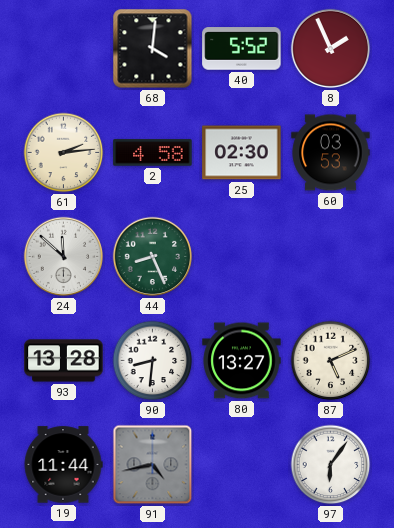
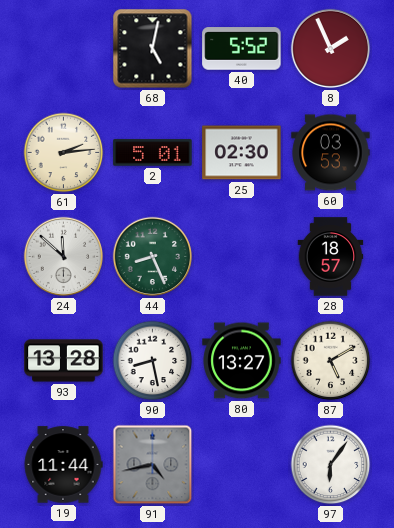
68: 4:01 -> 5:02
2: 4:58 -> 5:01
28: none -> 18:57
90: 8:31 -> 8:28
87: 5:11 -> 5:10
